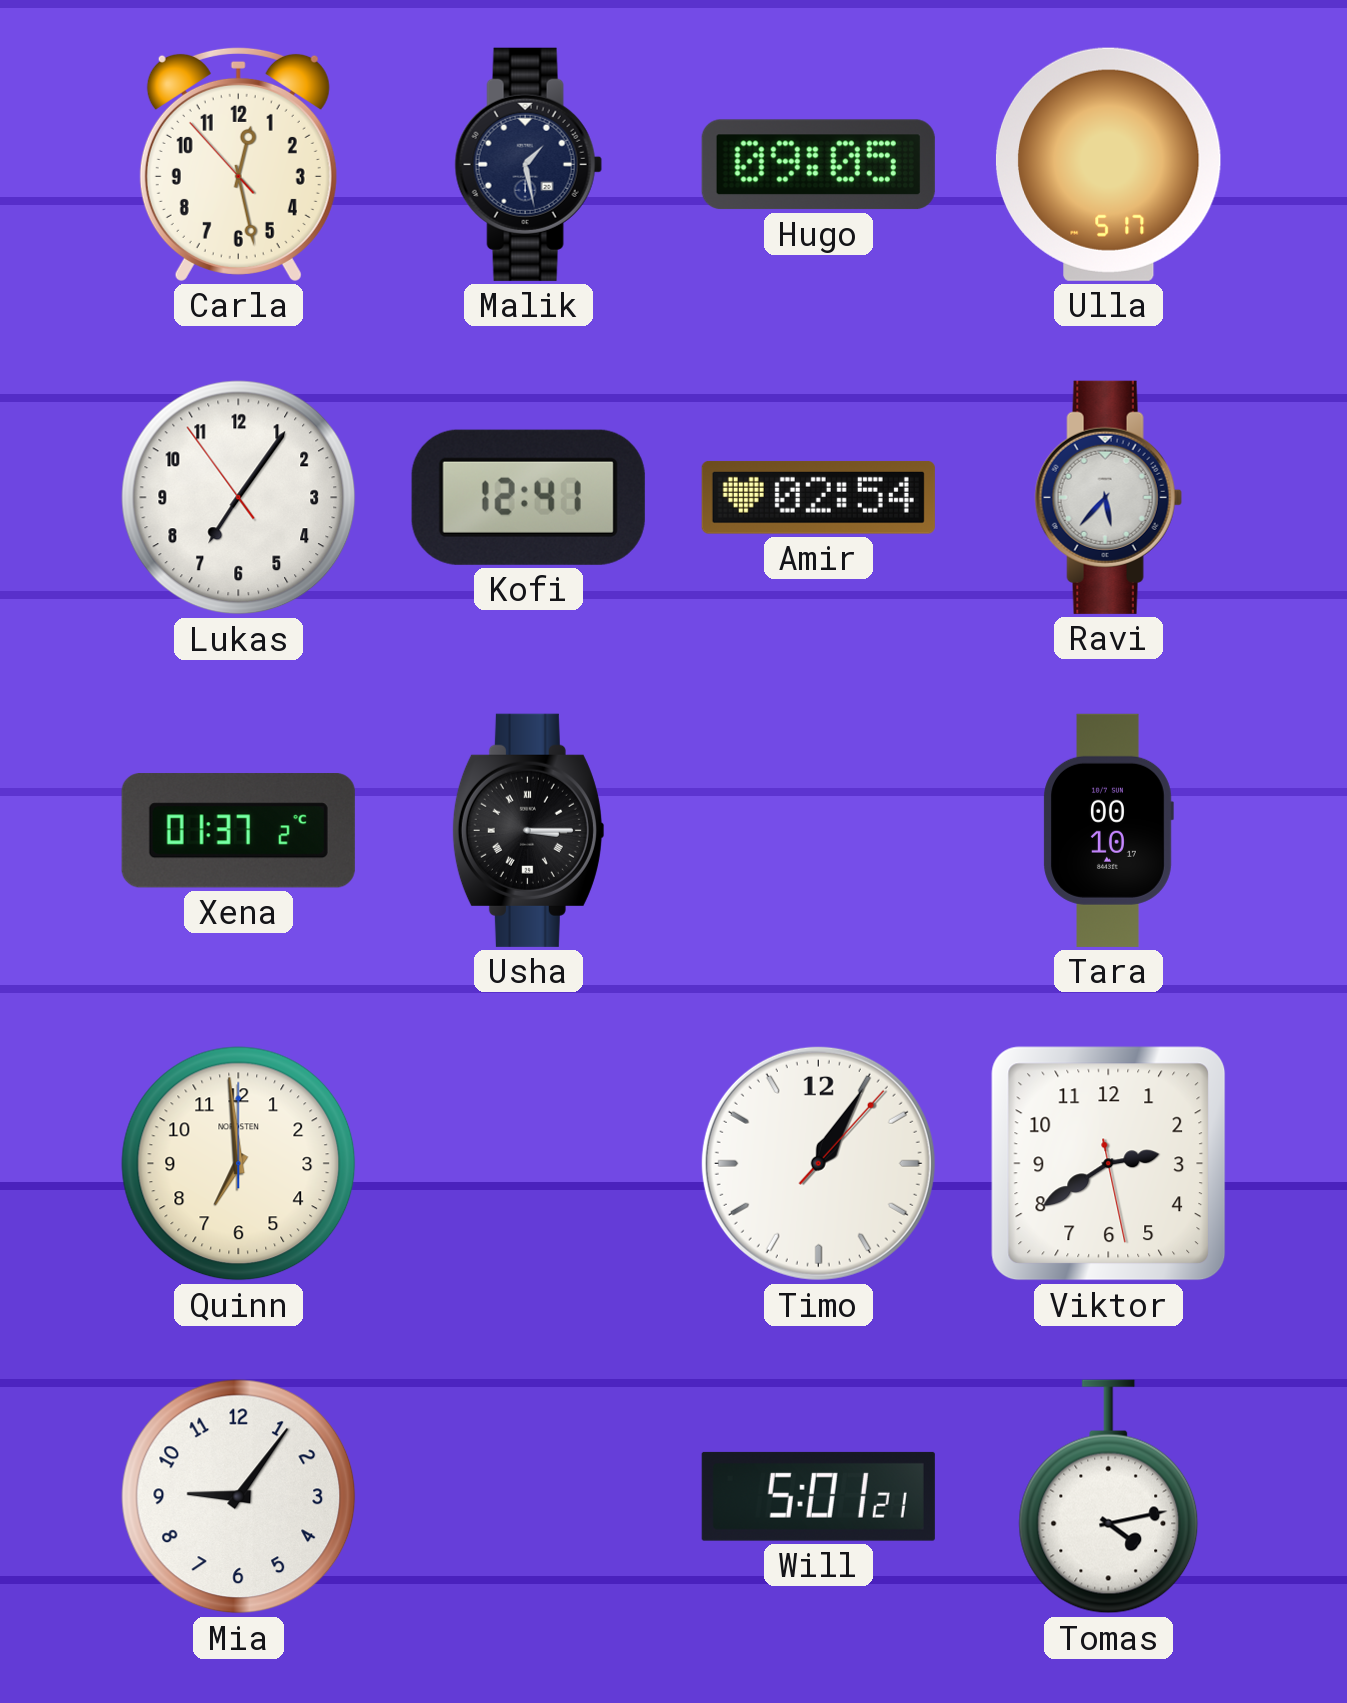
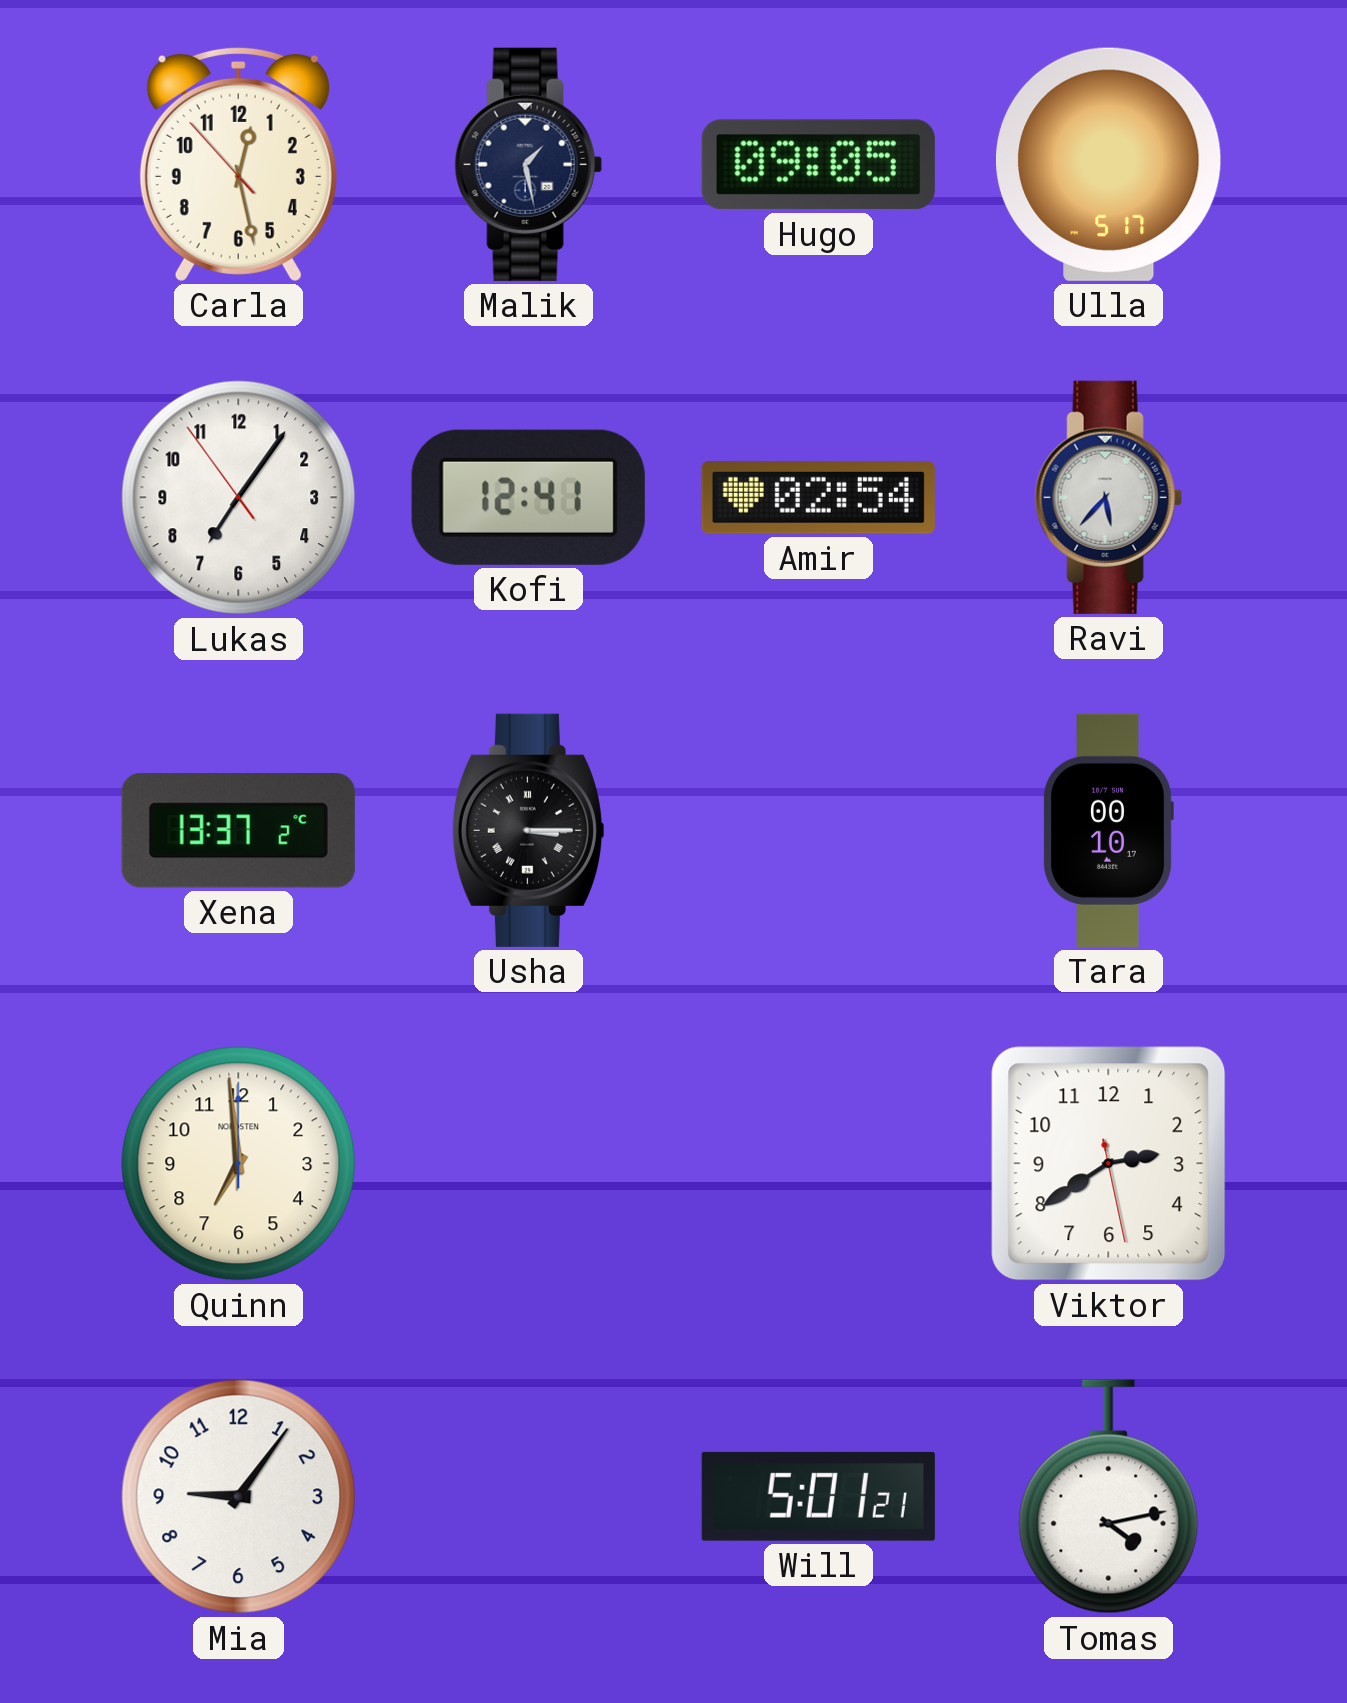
Xena: 01:37 -> 13:37
Timo: 1:05 -> none
